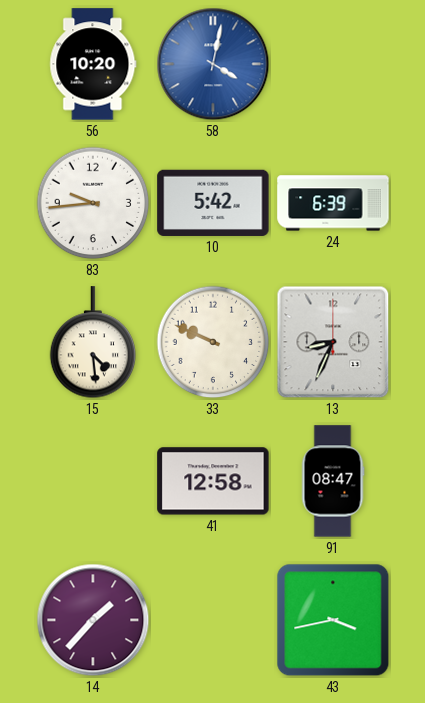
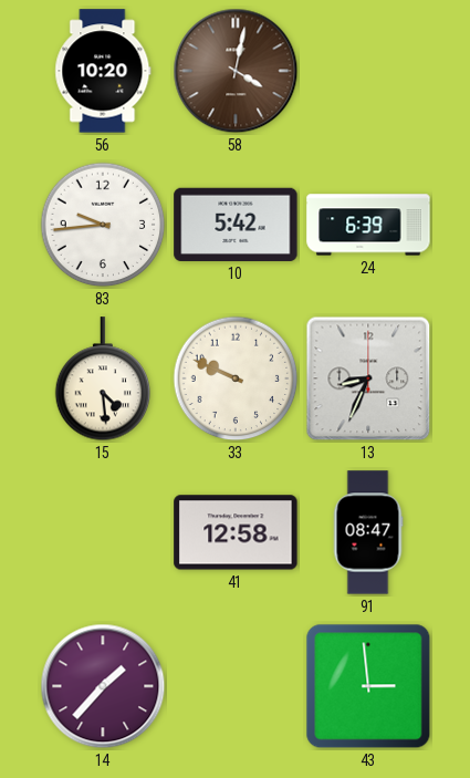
58 dial: blue -> brown
43: 3:43 -> 2:59
